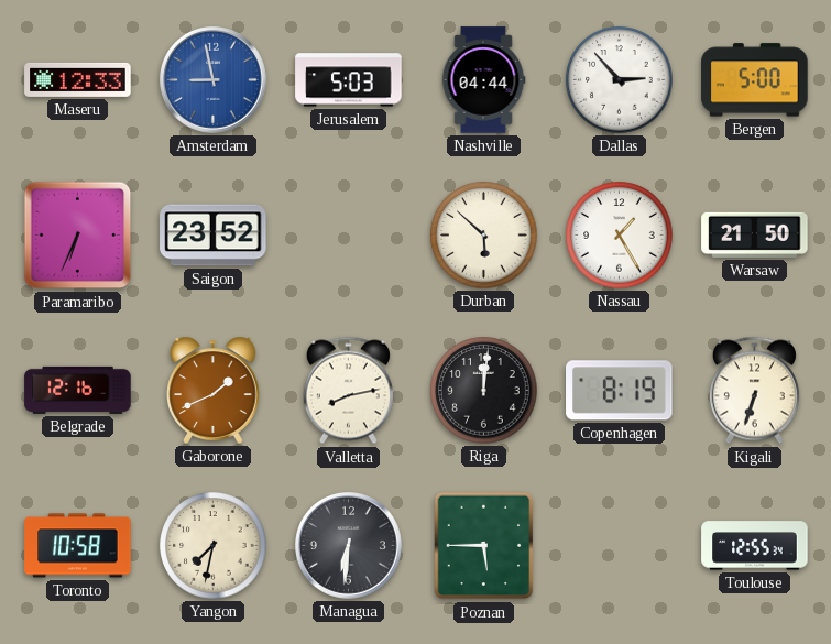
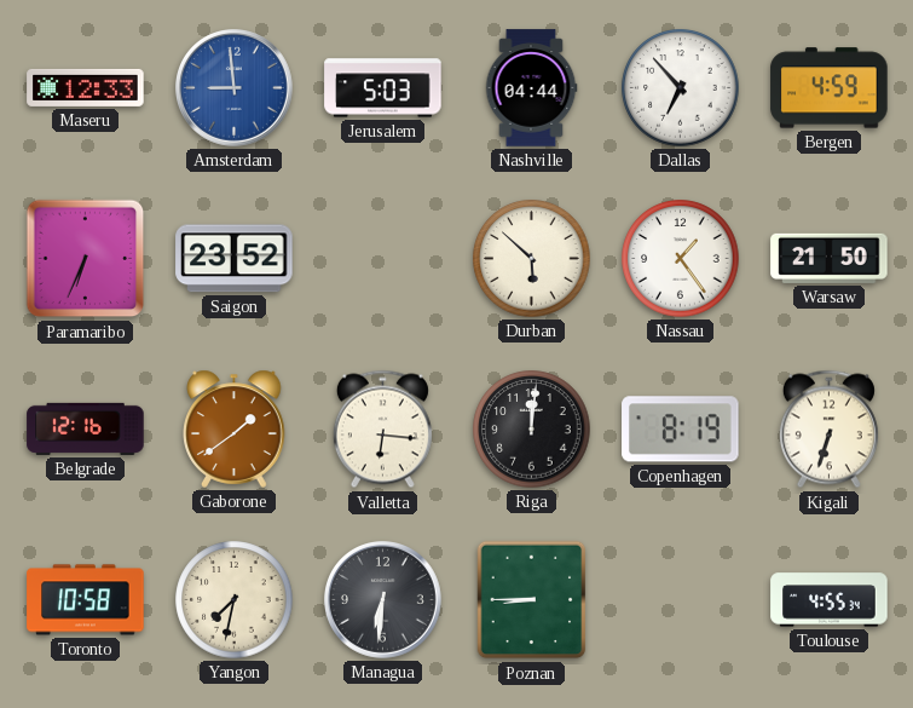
Amsterdam: 8:58 -> 8:59
Dallas: 2:53 -> 6:53
Bergen: 5:00 -> 4:59
Nassau: 1:25 -> 1:24
Gaborone: 1:41 -> 1:39
Valletta: 8:13 -> 6:16
Poznan: 5:45 -> 8:45
Toulouse: 12:55 -> 4:55
